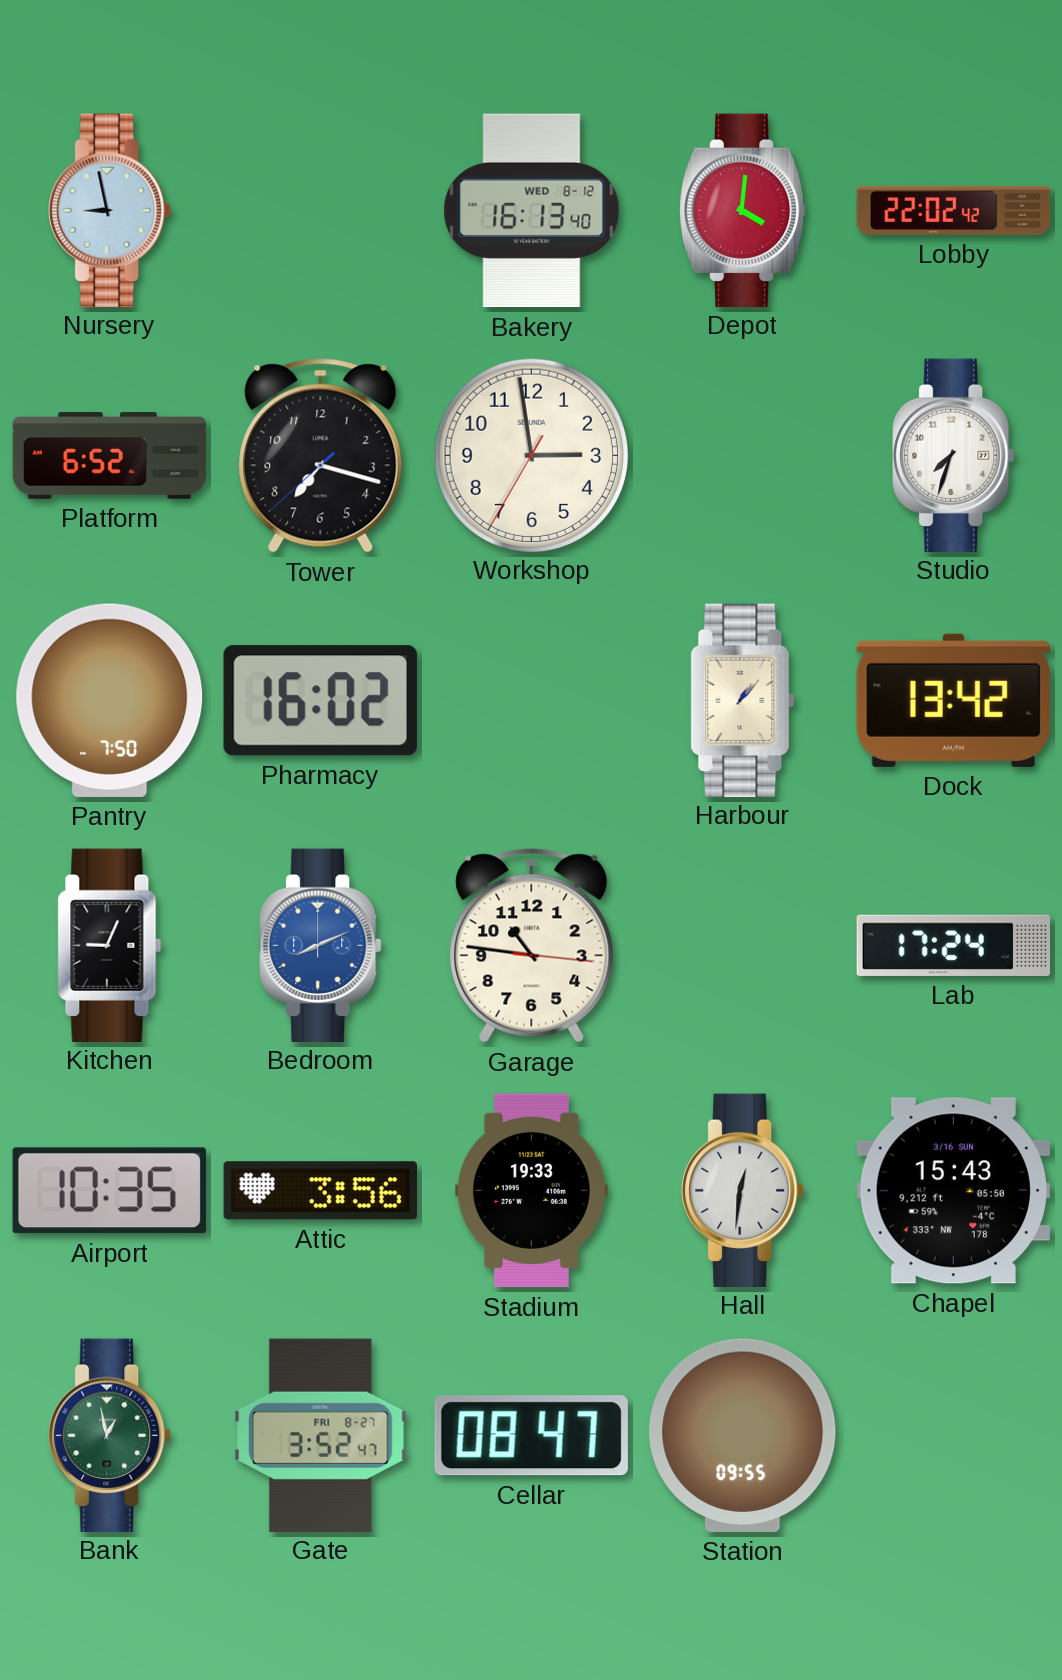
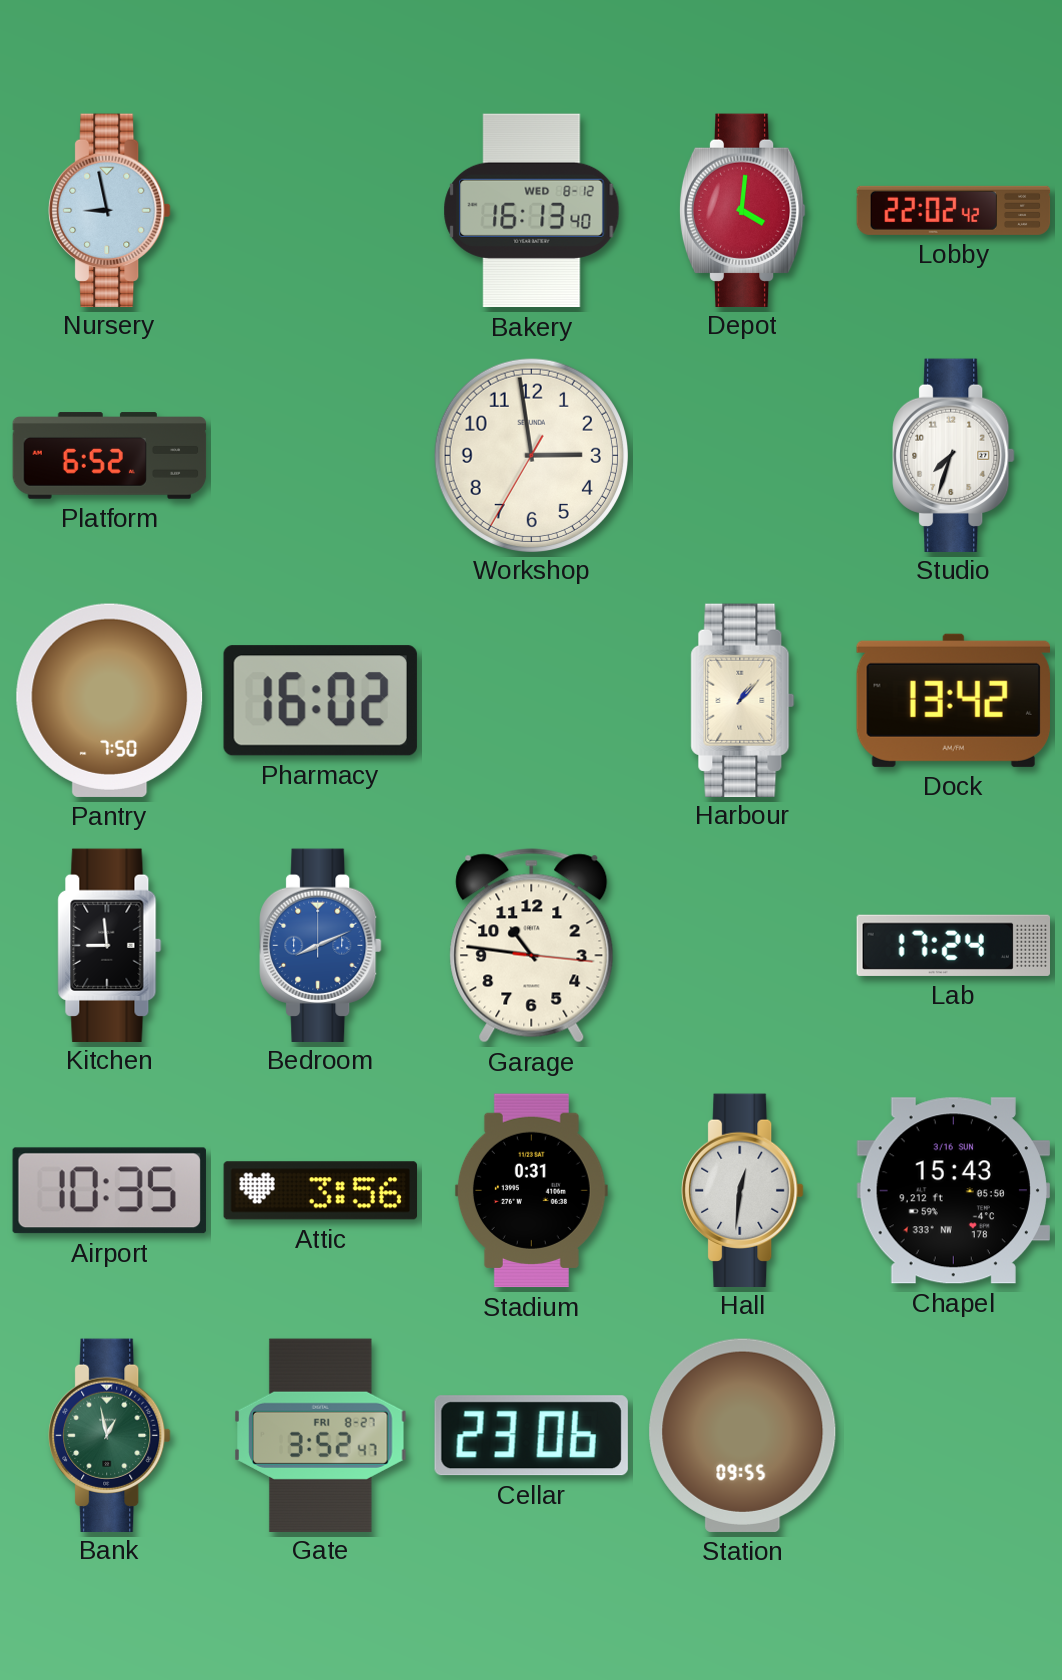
Tower: 7:17 -> none
Kitchen: 9:04 -> 8:59
Stadium: 19:33 -> 0:31
Cellar: 08:47 -> 23:06
